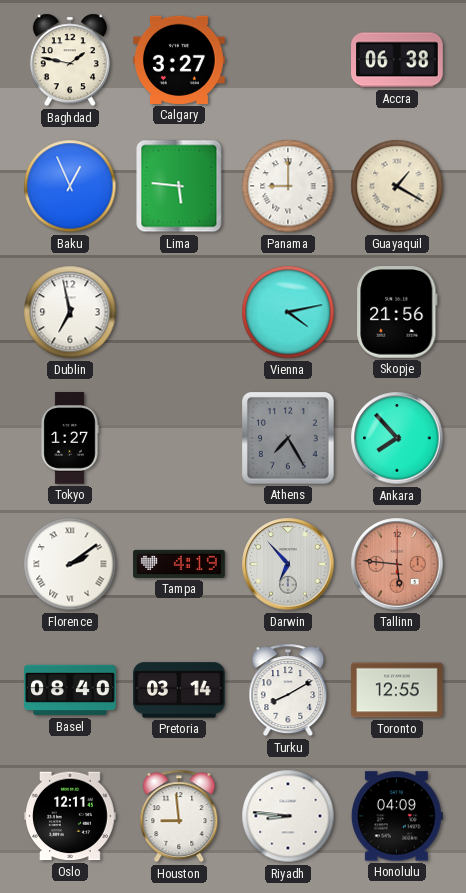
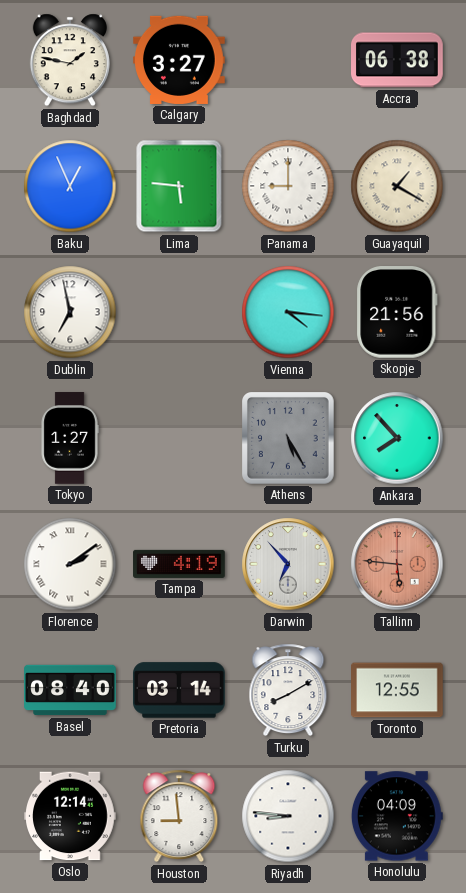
Vienna: 4:13 -> 4:16
Athens: 7:25 -> 5:25
Oslo: 12:11 -> 12:14
